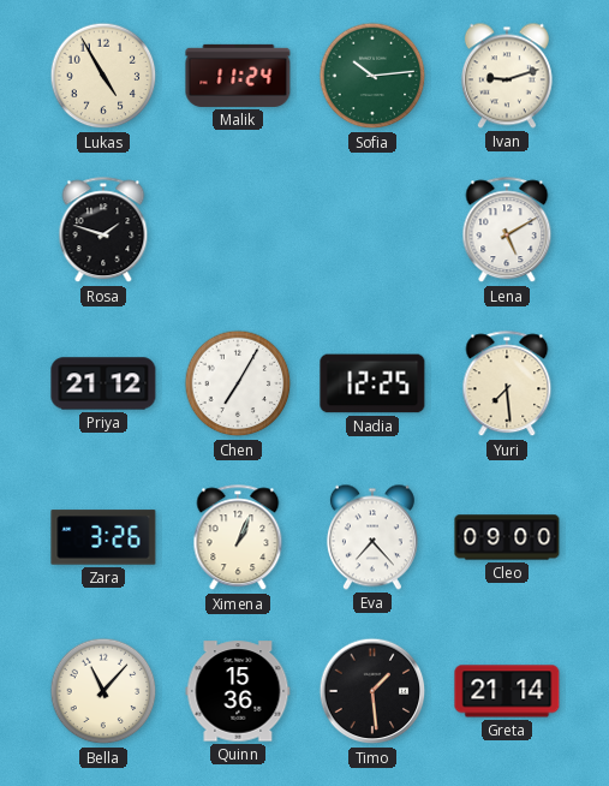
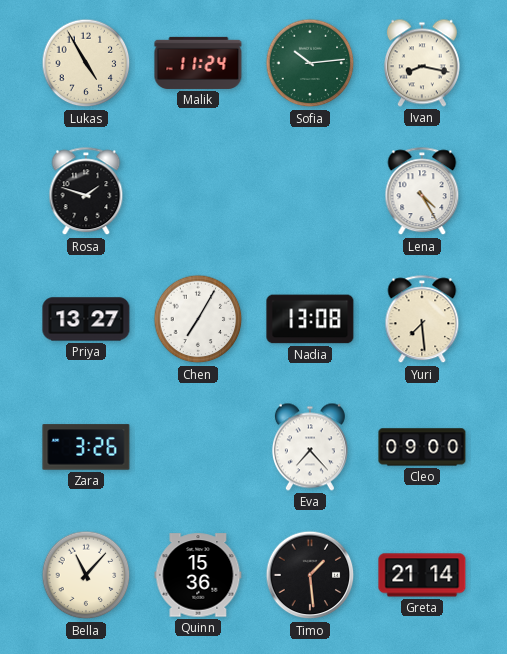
Ivan: 9:12 -> 8:17
Lena: 5:10 -> 4:25
Priya: 21:12 -> 13:27
Nadia: 12:25 -> 13:08
Ximena: 1:04 -> none
